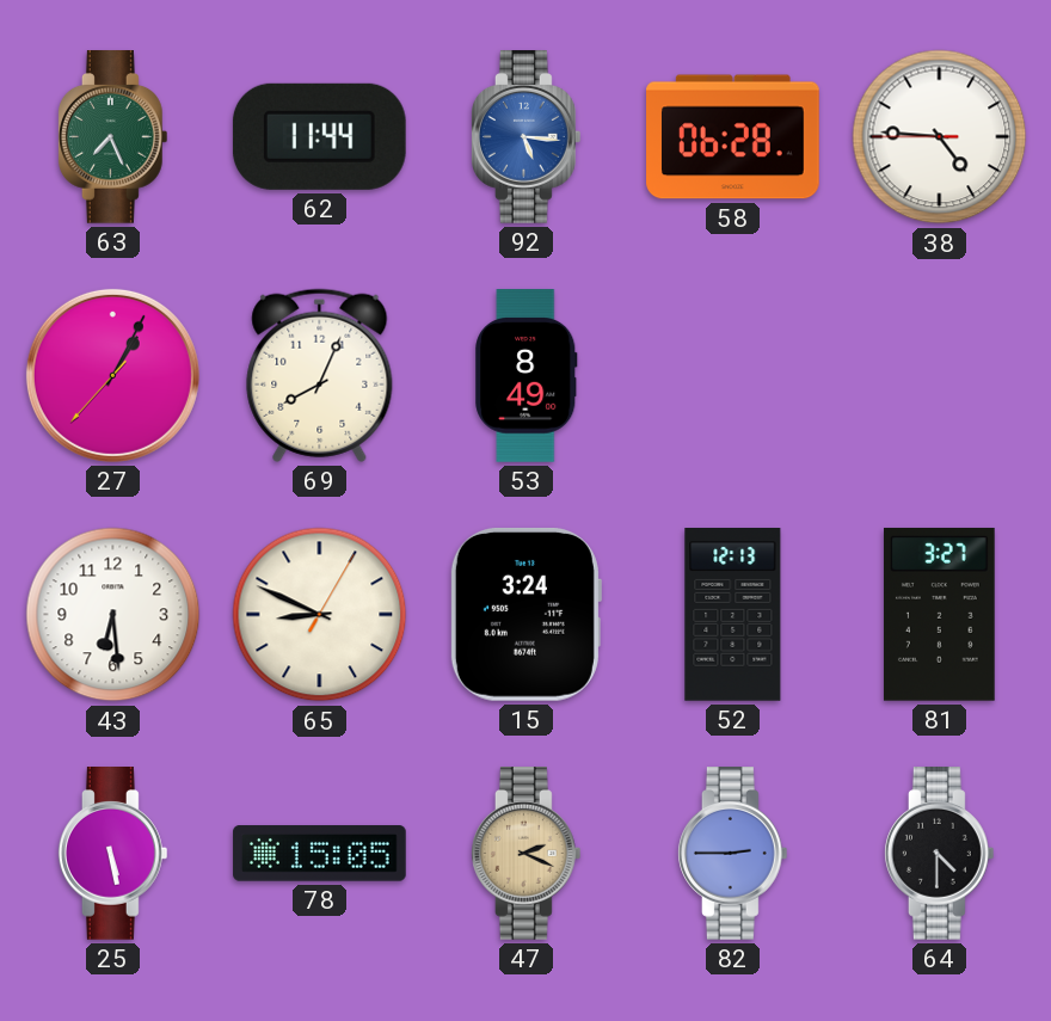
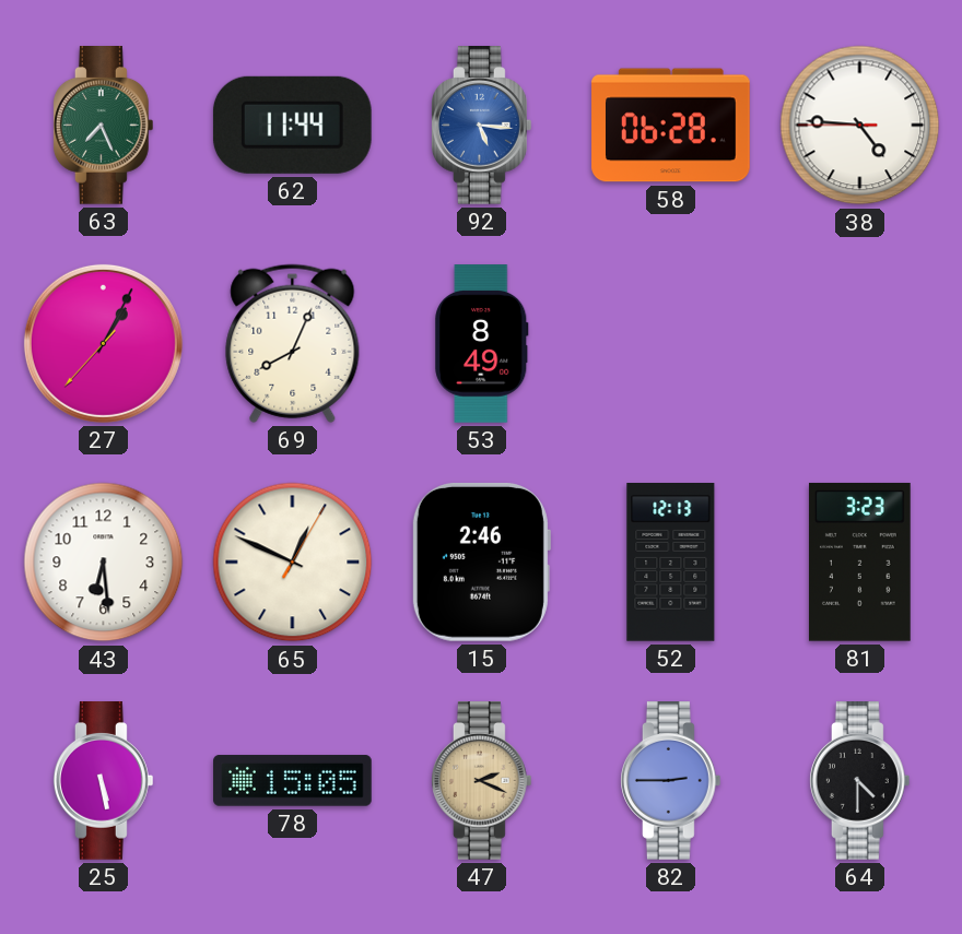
65: 8:49 -> 12:49
15: 3:24 -> 2:46
81: 3:27 -> 3:23
